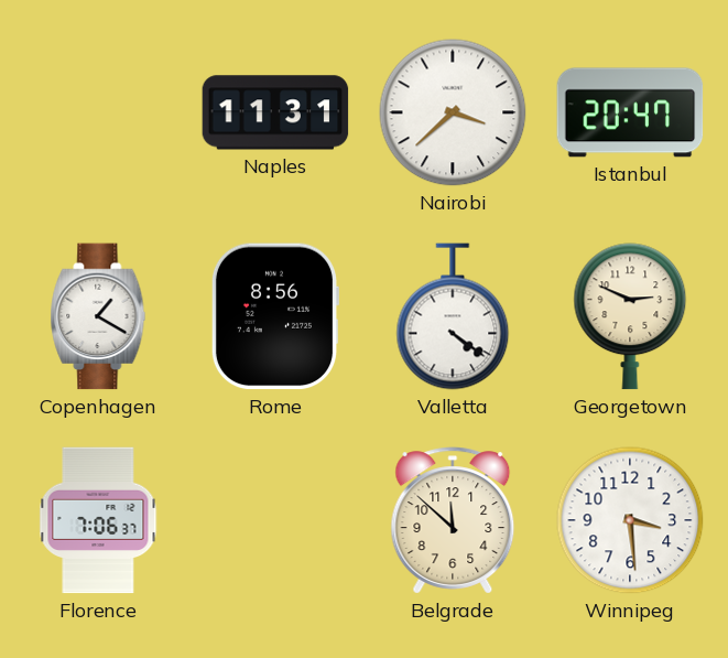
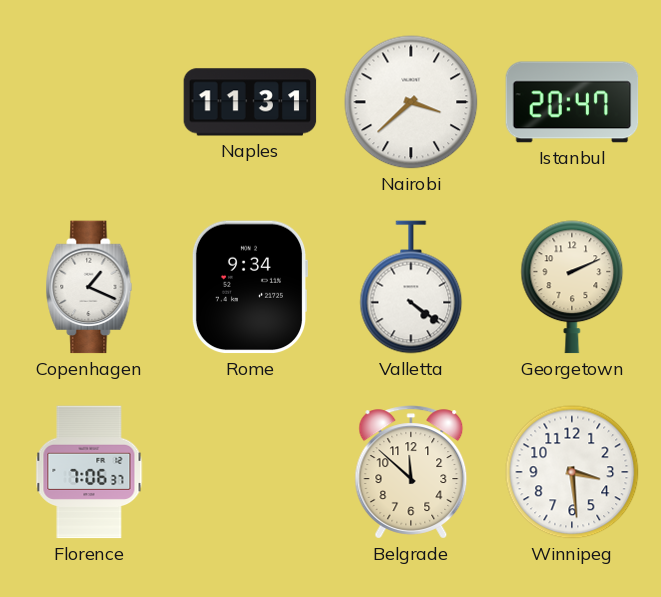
Copenhagen: 1:20 -> 1:19
Rome: 8:56 -> 9:34
Georgetown: 2:49 -> 2:11
